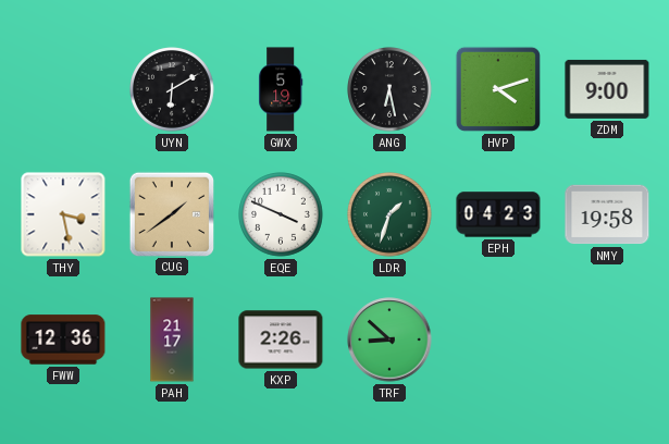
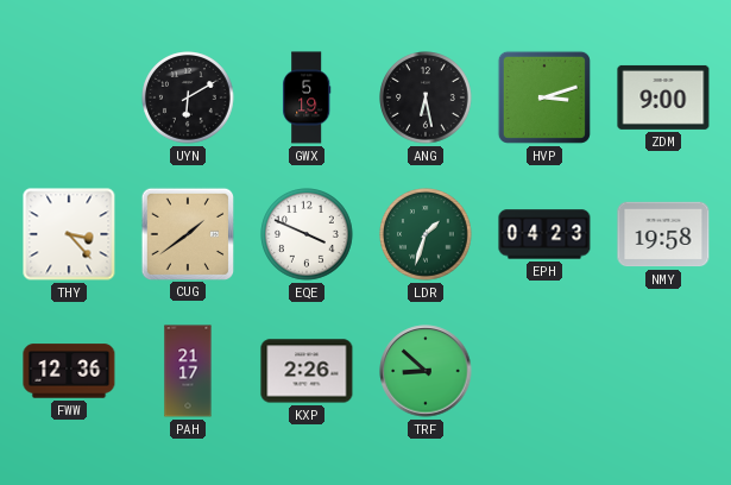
HVP: 4:12 -> 3:12
THY: 3:28 -> 3:23
